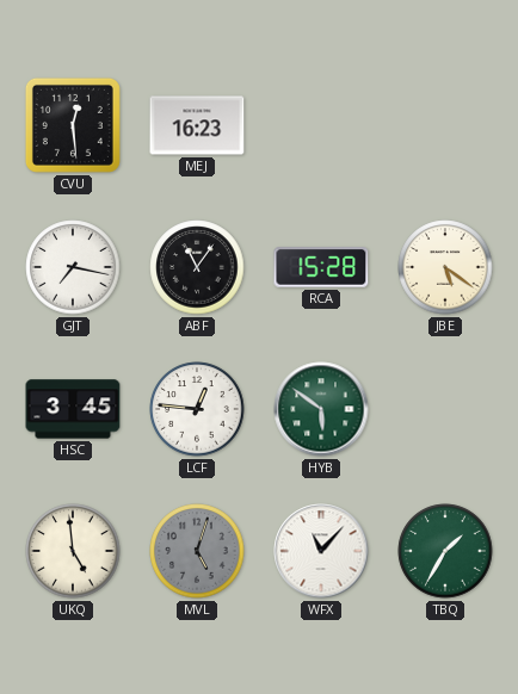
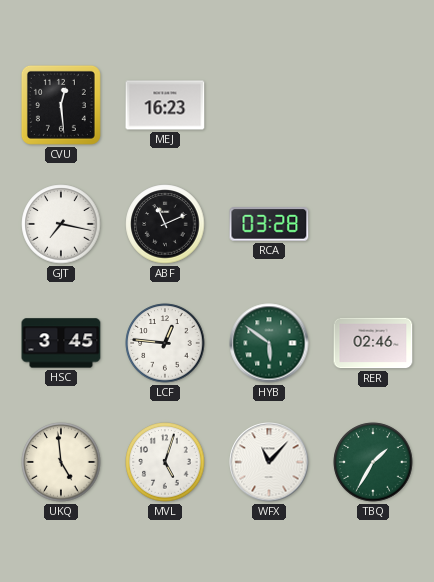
ABF: 11:06 -> 11:11
RCA: 15:28 -> 03:28
JBE: 5:21 -> none
RER: none -> 02:46
MVL dial: grey -> white
